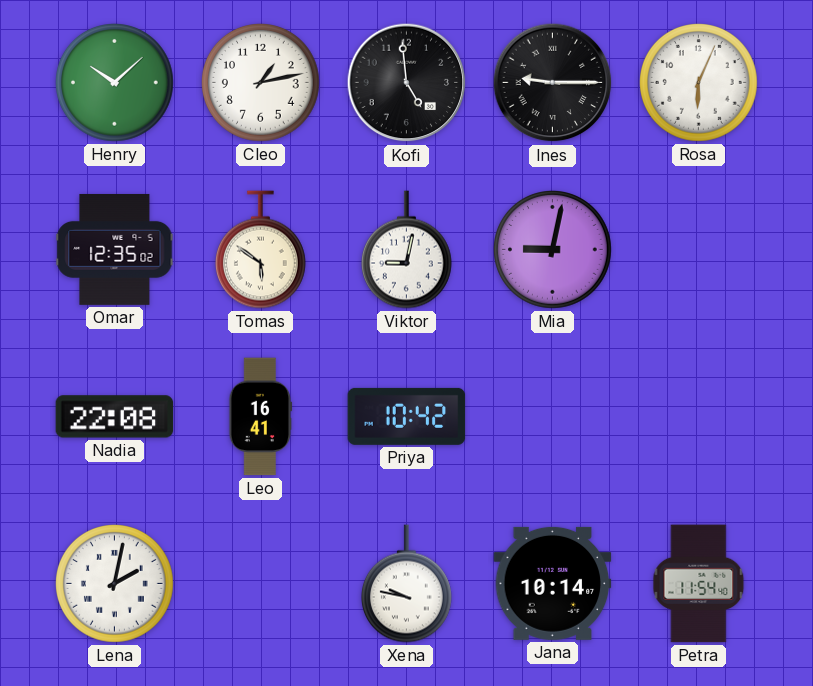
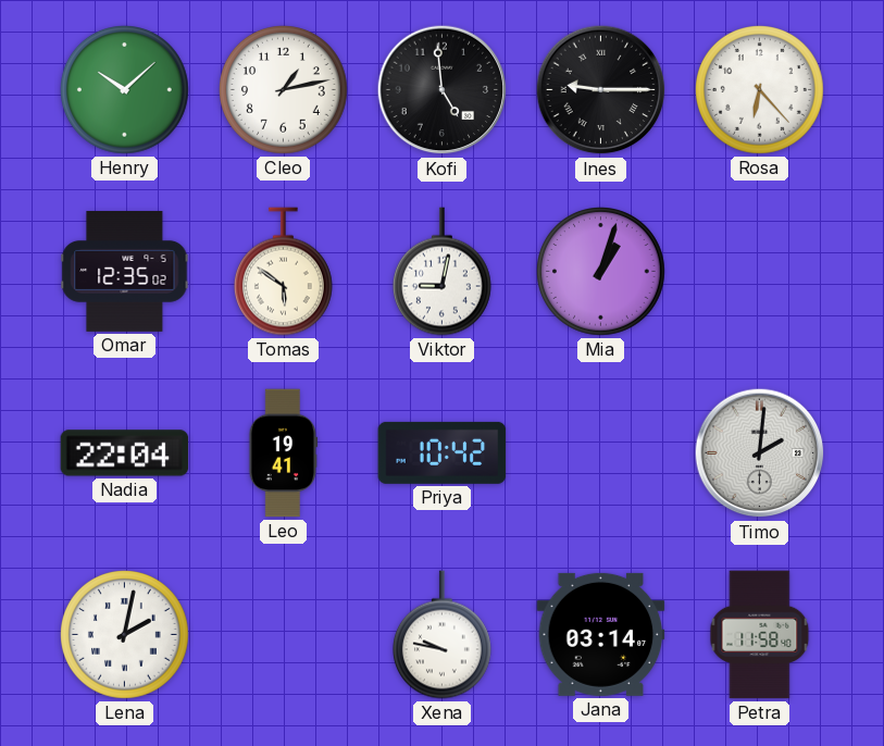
Rosa: 6:04 -> 6:23
Mia: 9:02 -> 1:03
Nadia: 22:08 -> 22:04
Leo: 16:41 -> 19:41
Timo: none -> 2:01
Jana: 10:14 -> 03:14
Petra: 11:54 -> 11:58
